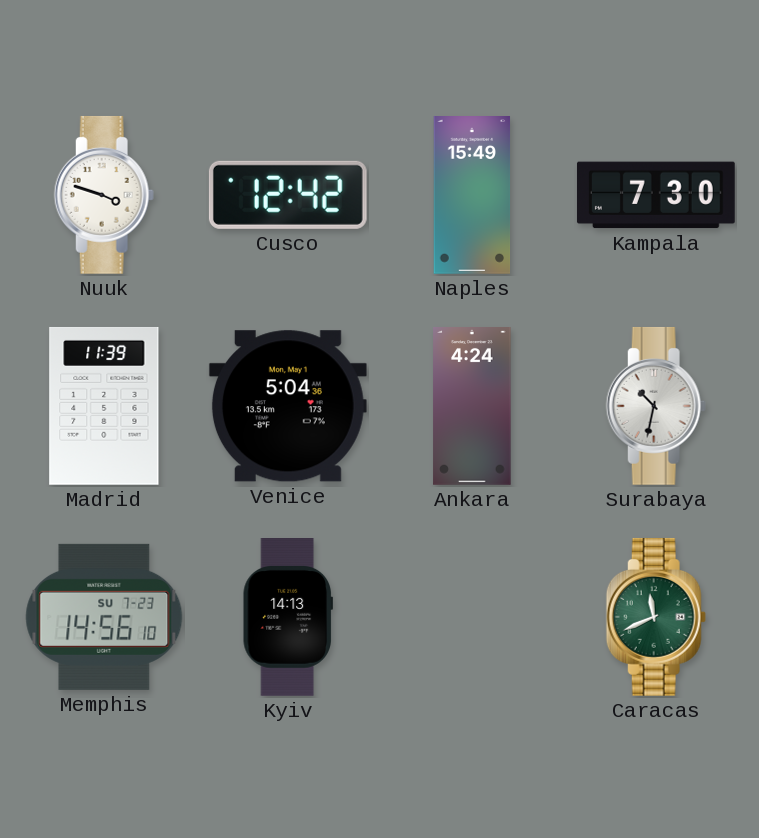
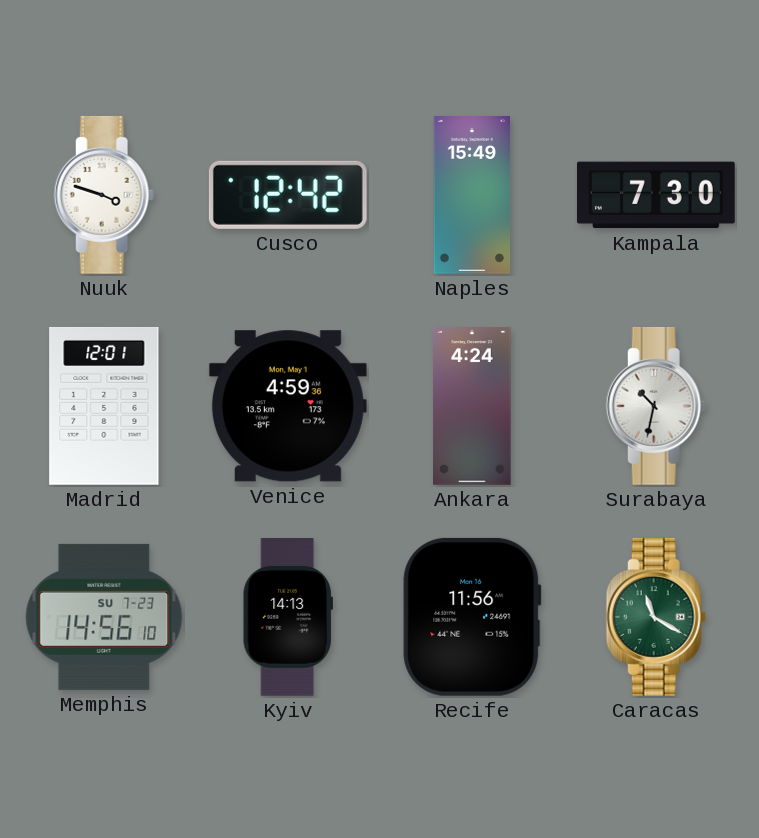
Madrid: 11:39 -> 12:01
Venice: 5:04 -> 4:59
Recife: none -> 11:56
Caracas: 11:41 -> 11:20
